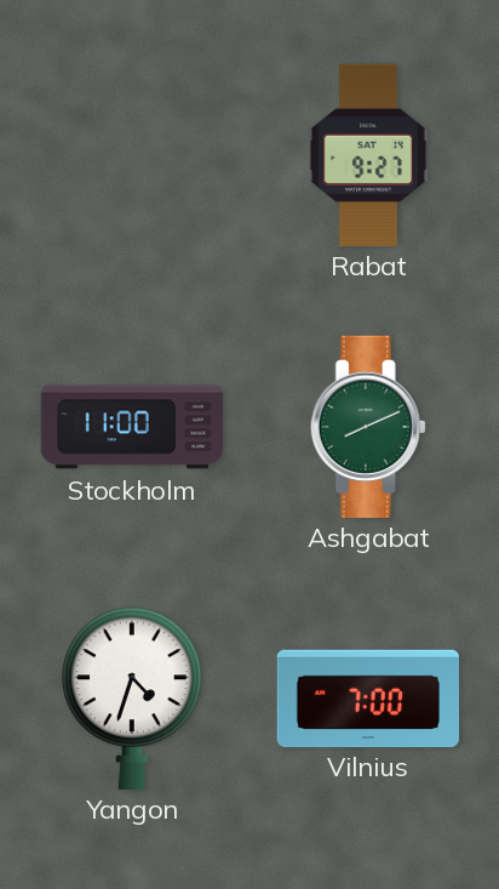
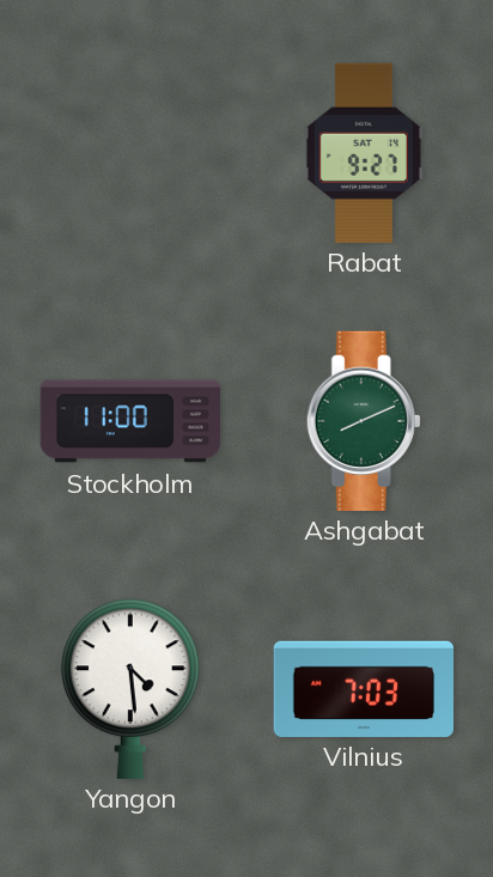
Yangon: 4:33 -> 4:29
Vilnius: 7:00 -> 7:03
